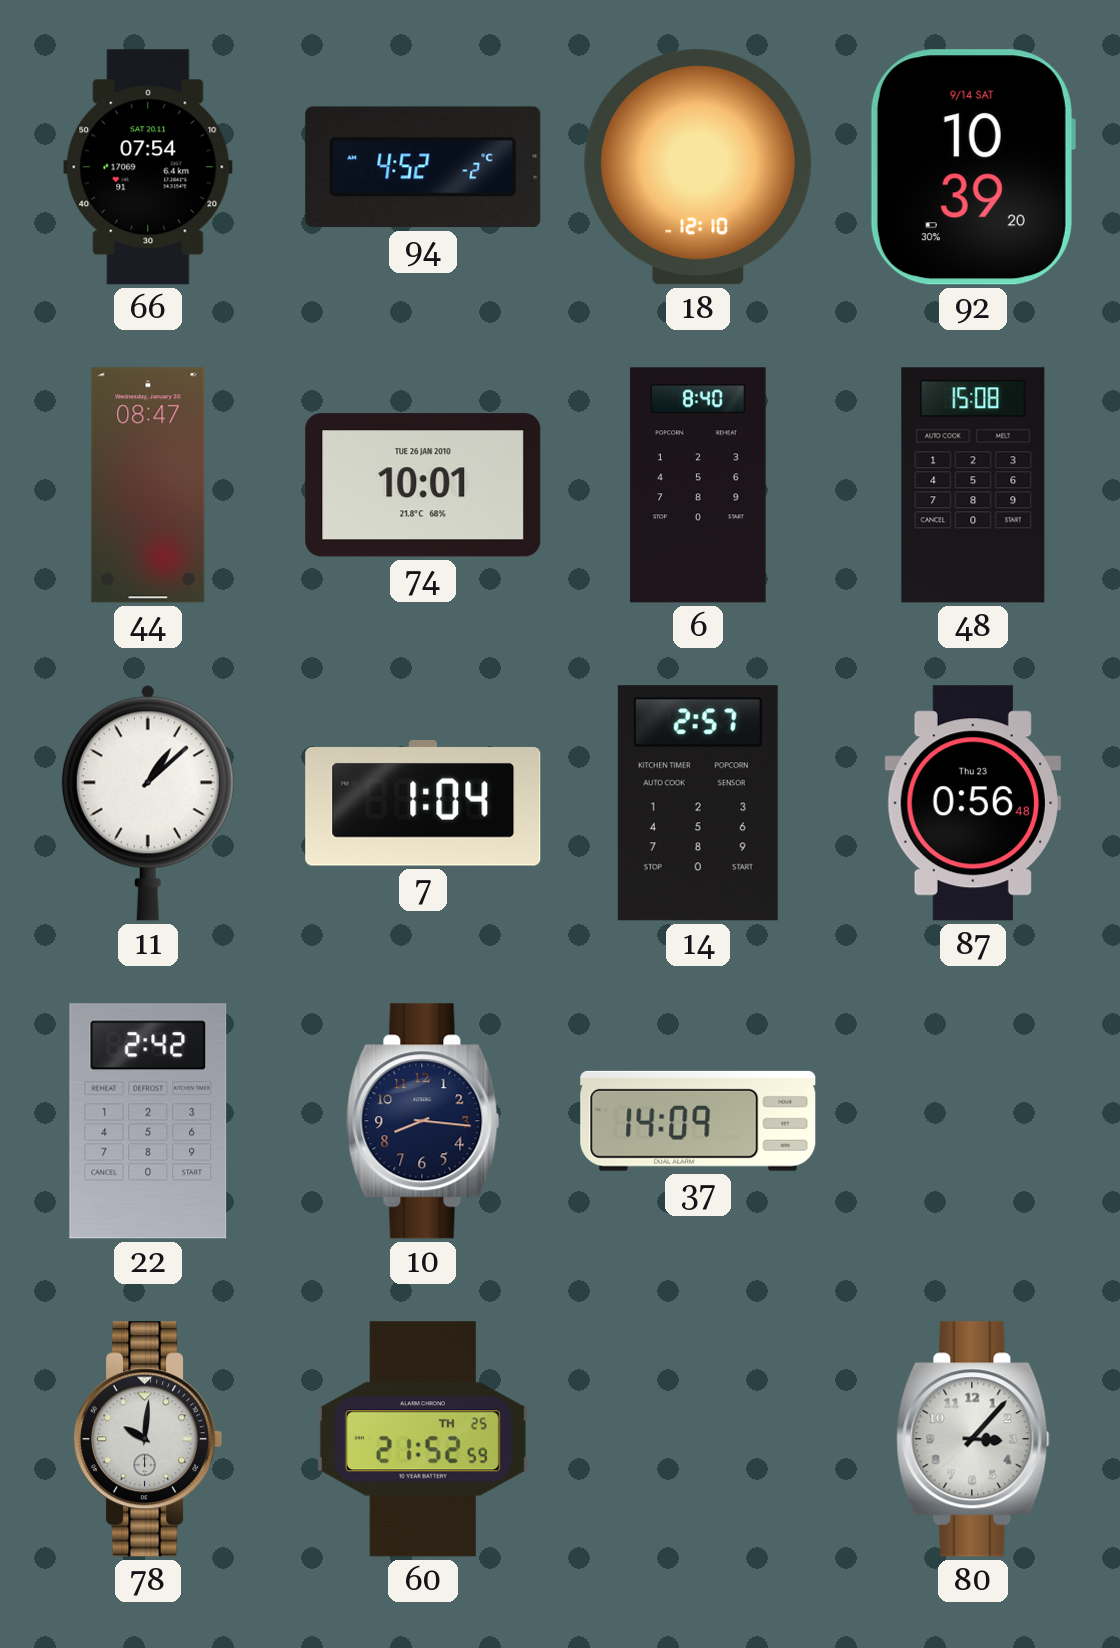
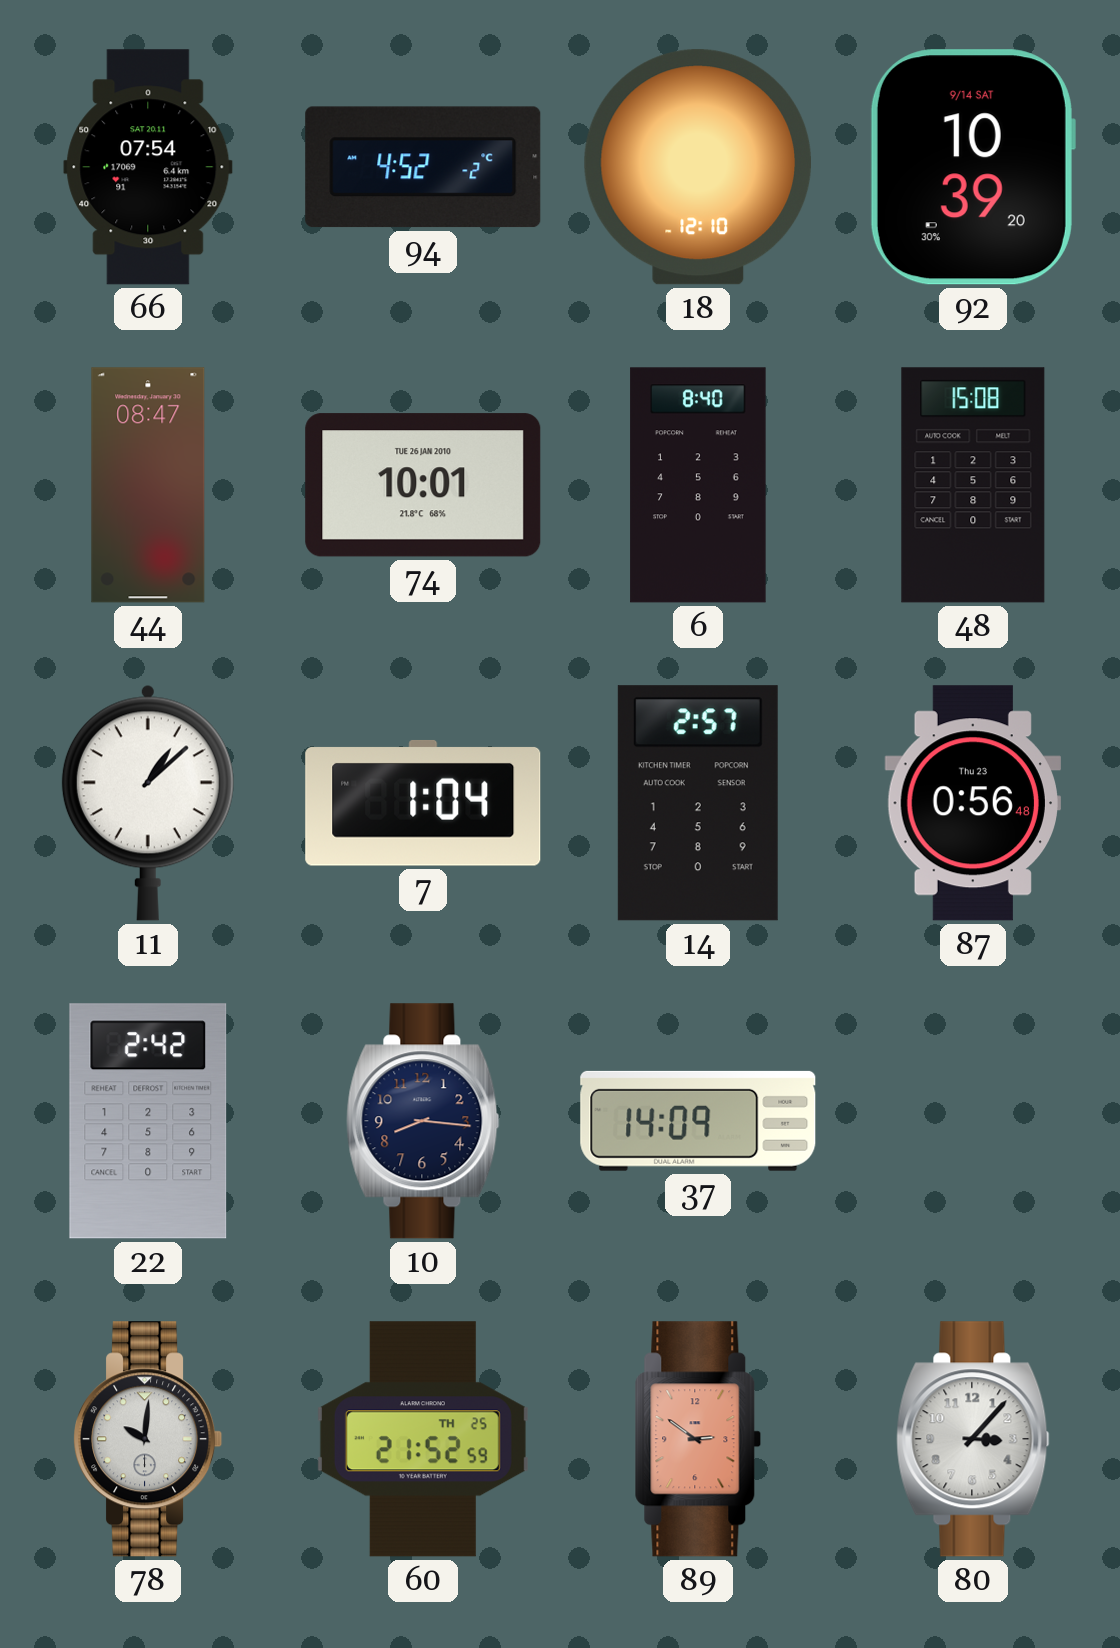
89: none -> 2:51
